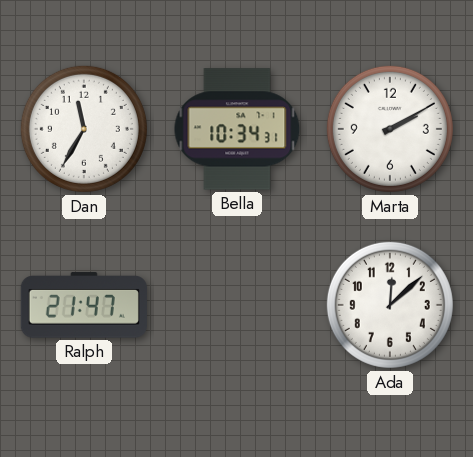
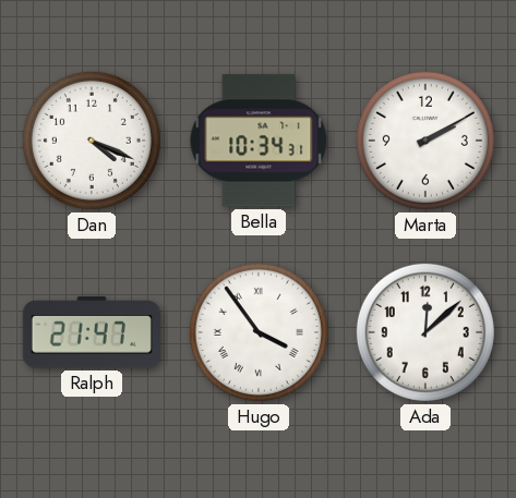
Dan: 11:35 -> 4:19
Hugo: none -> 3:54
